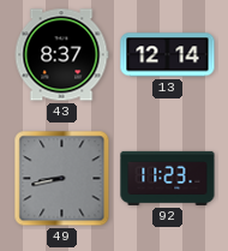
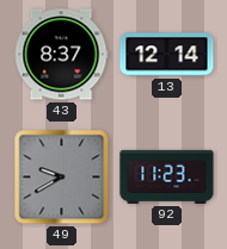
49: 8:43 -> 9:40
